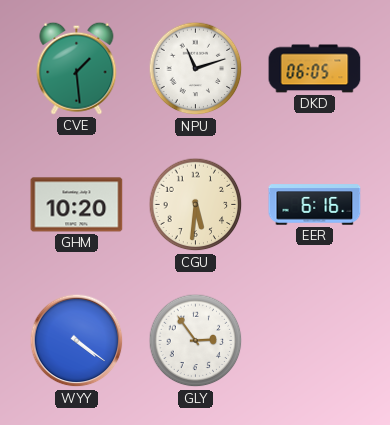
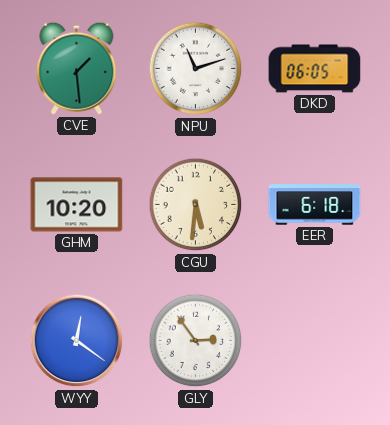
EER: 6:16 -> 6:18
WYY: 4:21 -> 12:21
